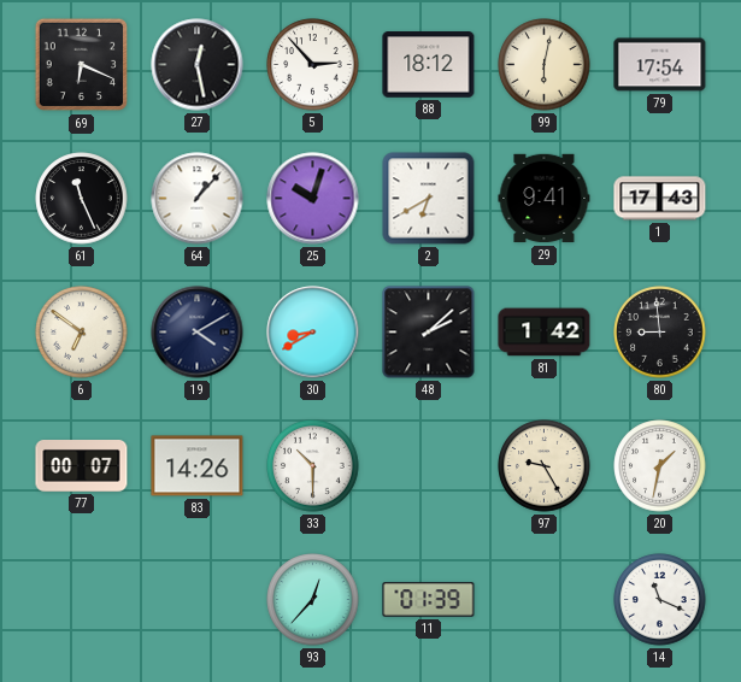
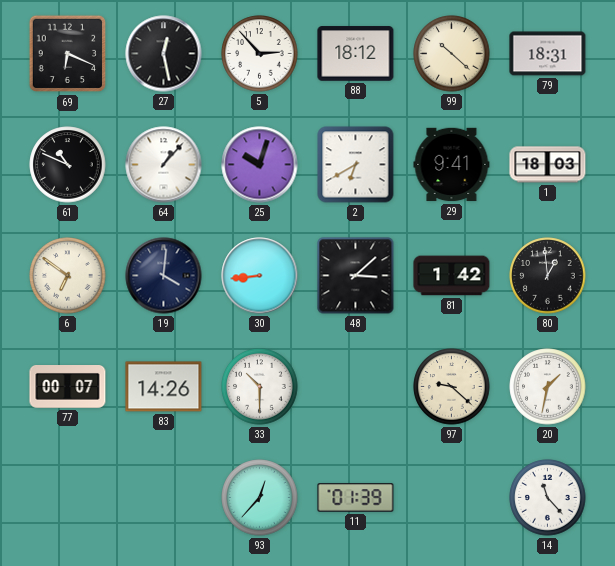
99: 6:02 -> 10:22
79: 17:54 -> 18:31
61: 11:26 -> 10:49
1: 17:43 -> 18:03
19: 4:10 -> 4:01
30: 8:40 -> 8:44
48: 2:08 -> 3:08
80: 8:59 -> 12:59
97: 9:25 -> 9:22
14: 11:19 -> 11:23
